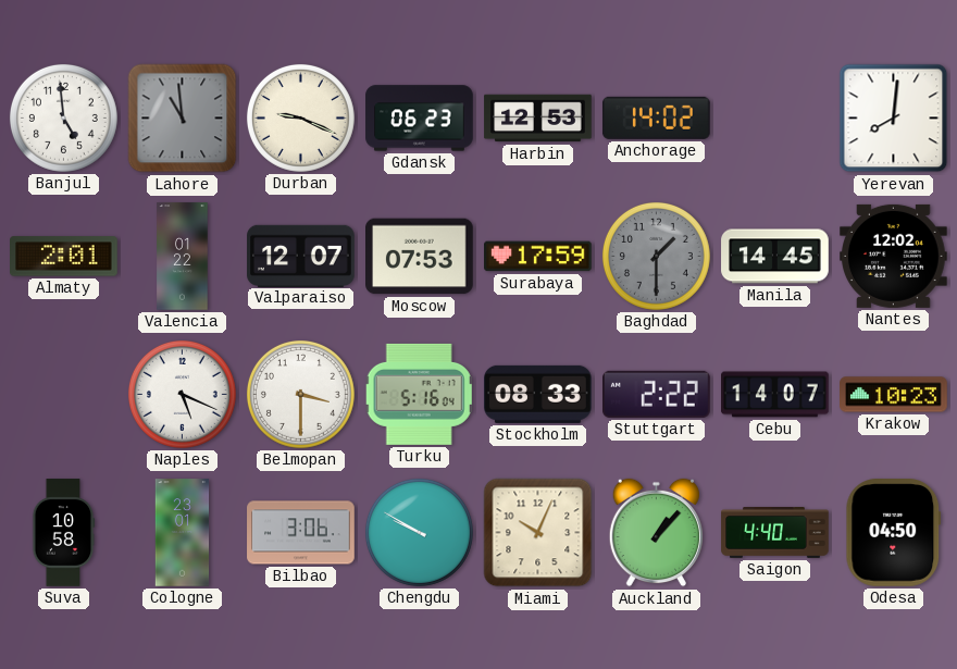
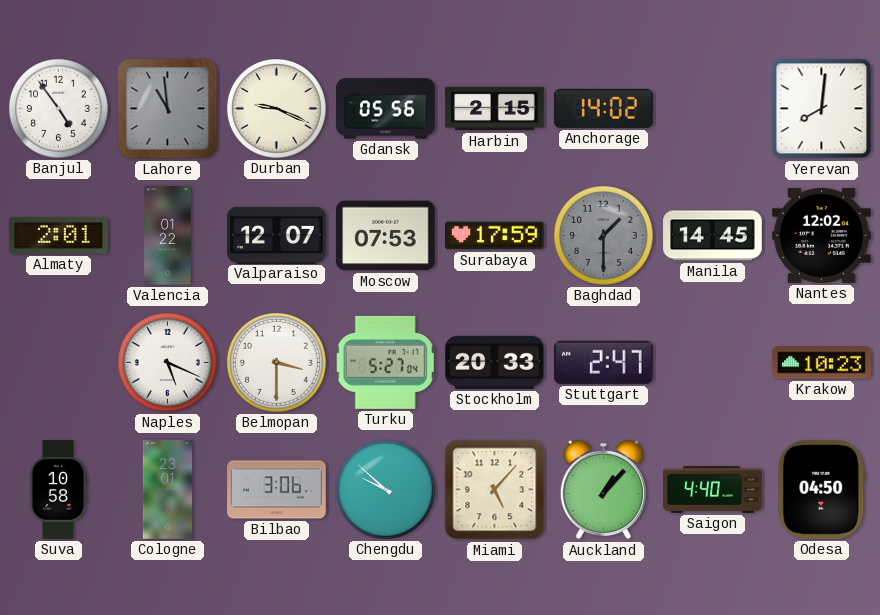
Banjul: 4:59 -> 4:54
Gdansk: 06:23 -> 05:56
Harbin: 12:53 -> 2:15
Turku: 5:16 -> 5:27
Stockholm: 08:33 -> 20:33
Stuttgart: 2:22 -> 2:47
Cebu: 14:07 -> none
Chengdu: 9:50 -> 9:52
Miami: 10:04 -> 5:07
